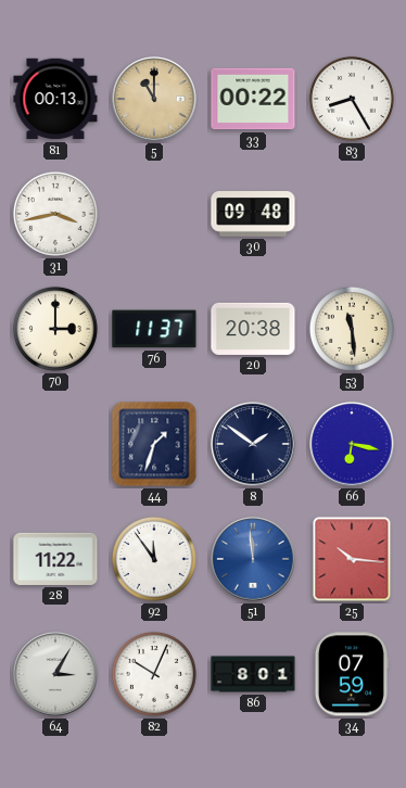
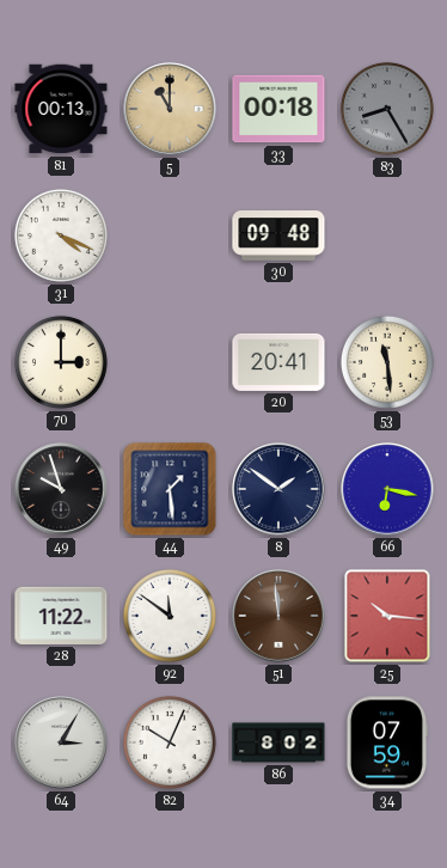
33: 00:22 -> 00:18
83 dial: white -> grey
31: 3:43 -> 4:19
76: 11:37 -> none
20: 20:38 -> 20:41
49: none -> 9:57
44: 1:33 -> 1:29
92: 11:54 -> 11:51
51 dial: blue -> brown
86: 8:01 -> 8:02
